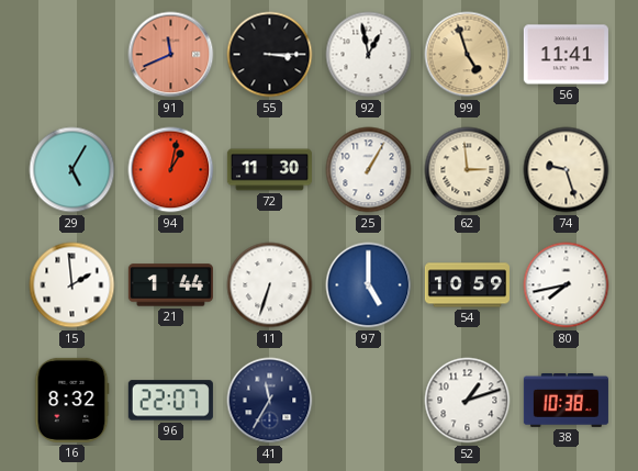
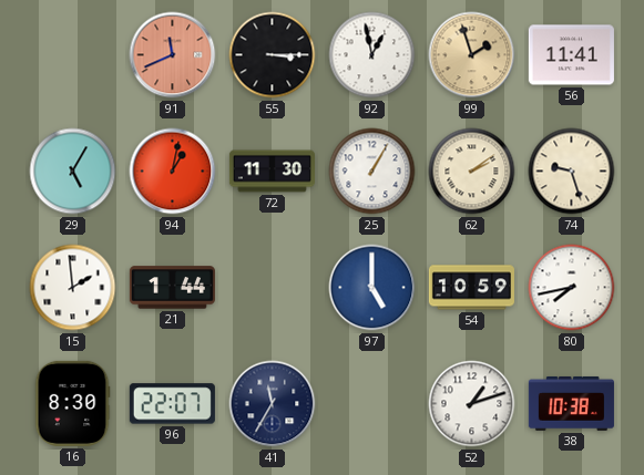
99: 4:57 -> 1:57
62: 2:59 -> 2:09
11: 6:33 -> none
16: 8:32 -> 8:30
